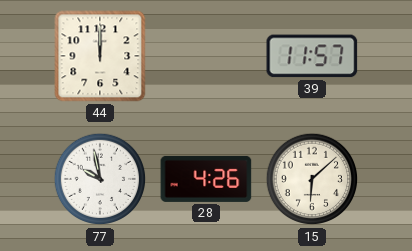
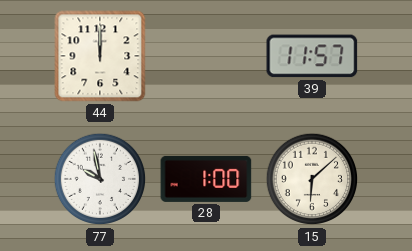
28: 4:26 -> 1:00
